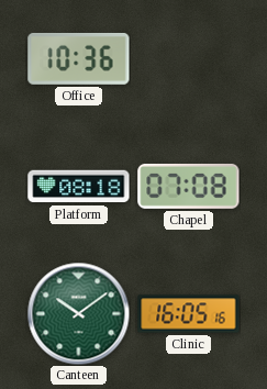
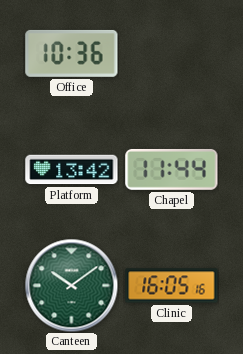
Platform: 08:18 -> 13:42
Chapel: 07:08 -> 11:44
